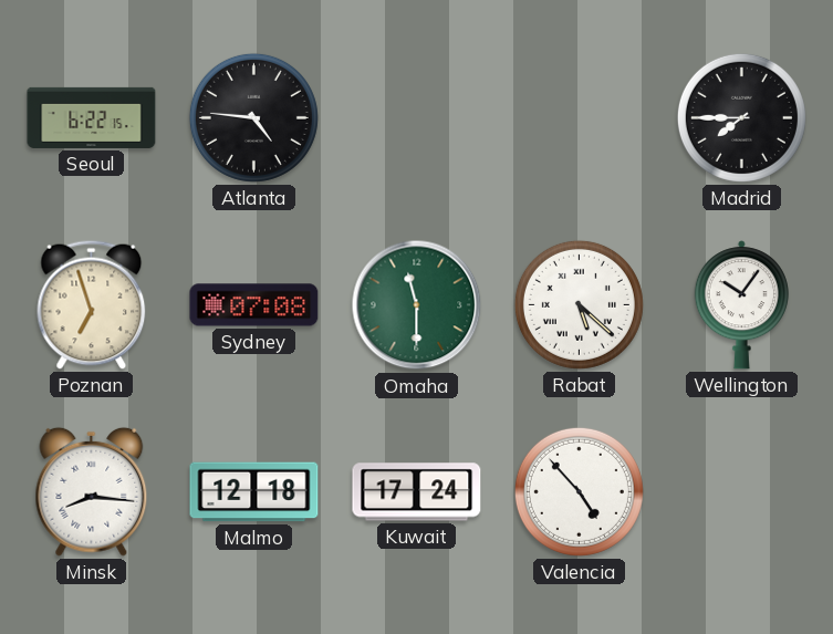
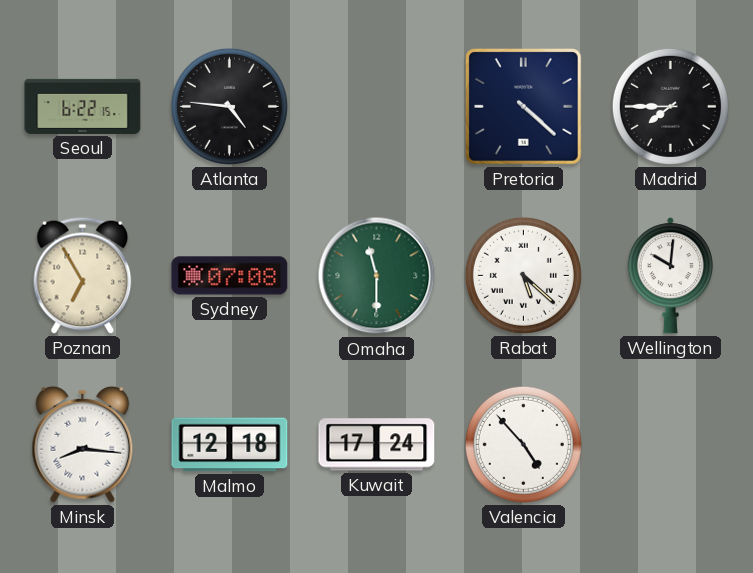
Pretoria: none -> 4:22
Poznan: 6:57 -> 6:55
Wellington: 10:06 -> 10:01
